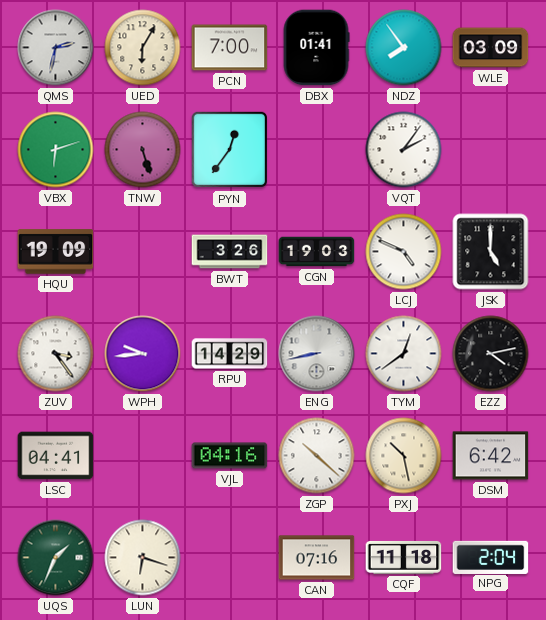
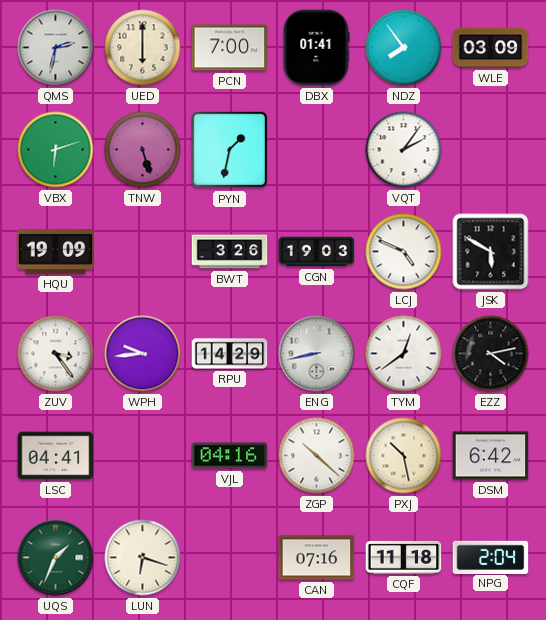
UED: 6:05 -> 6:00
PYN: 12:36 -> 1:32
JSK: 5:00 -> 5:50
